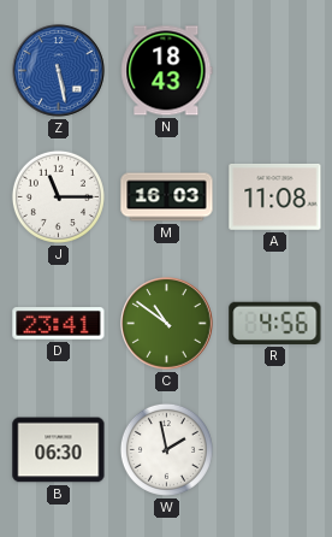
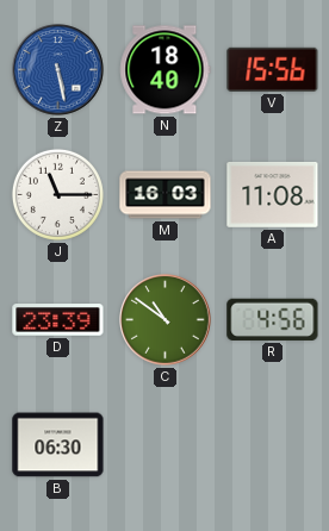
N: 18:43 -> 18:40
V: none -> 15:56
D: 23:41 -> 23:39
W: 1:58 -> none
